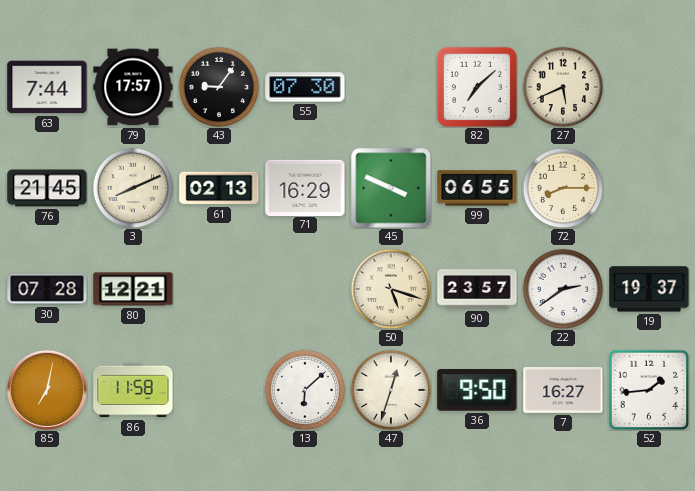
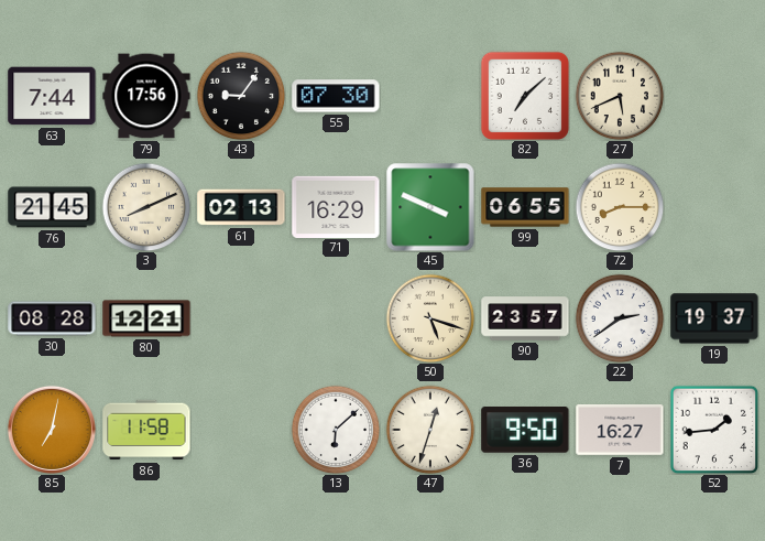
79: 17:57 -> 17:56
30: 07:28 -> 08:28
